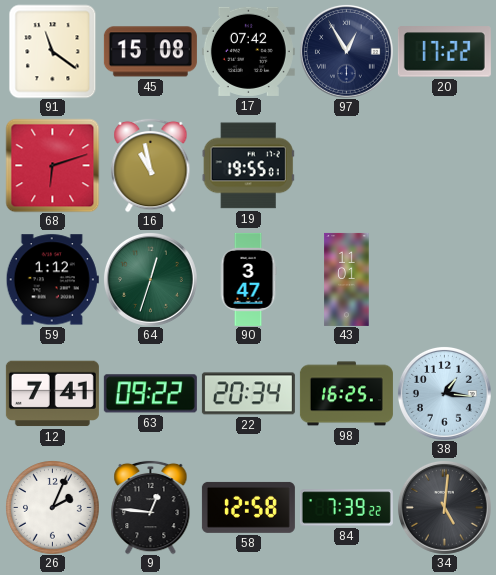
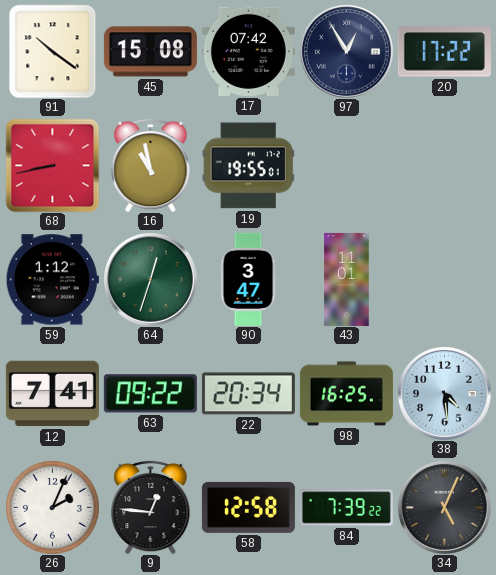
91: 11:21 -> 10:21
68: 6:12 -> 8:43
38: 1:16 -> 4:29
34: 5:01 -> 5:04
